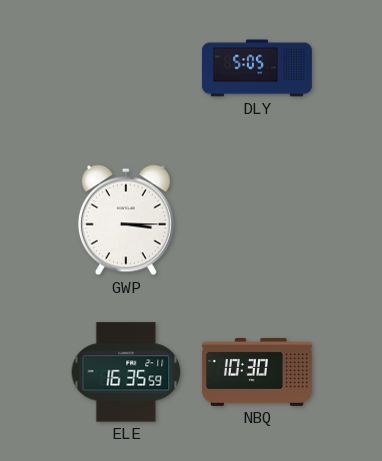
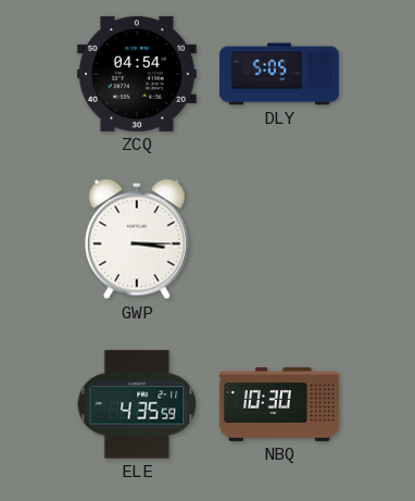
ZCQ: none -> 04:54
ELE: 16:35 -> 4:35
